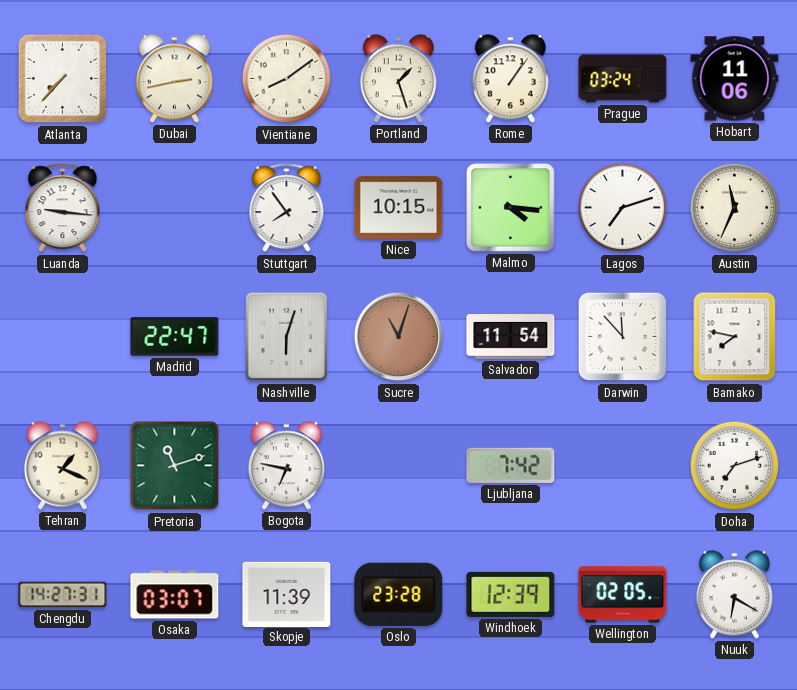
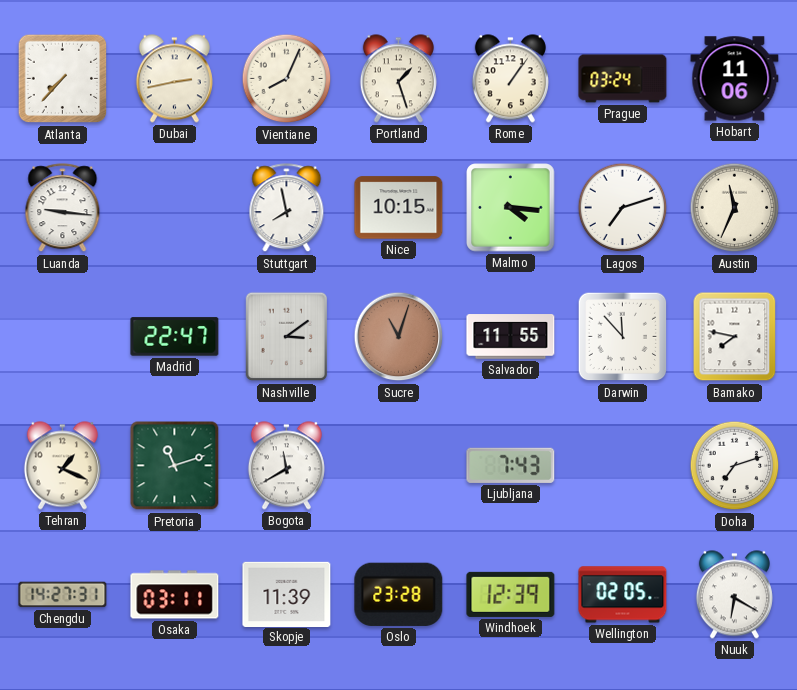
Vientiane: 8:09 -> 8:04
Stuttgart: 7:54 -> 7:58
Nashville: 6:03 -> 3:09
Salvador: 11:54 -> 11:55
Bogota: 6:47 -> 11:40
Ljubljana: 7:42 -> 7:43
Osaka: 03:07 -> 03:11
